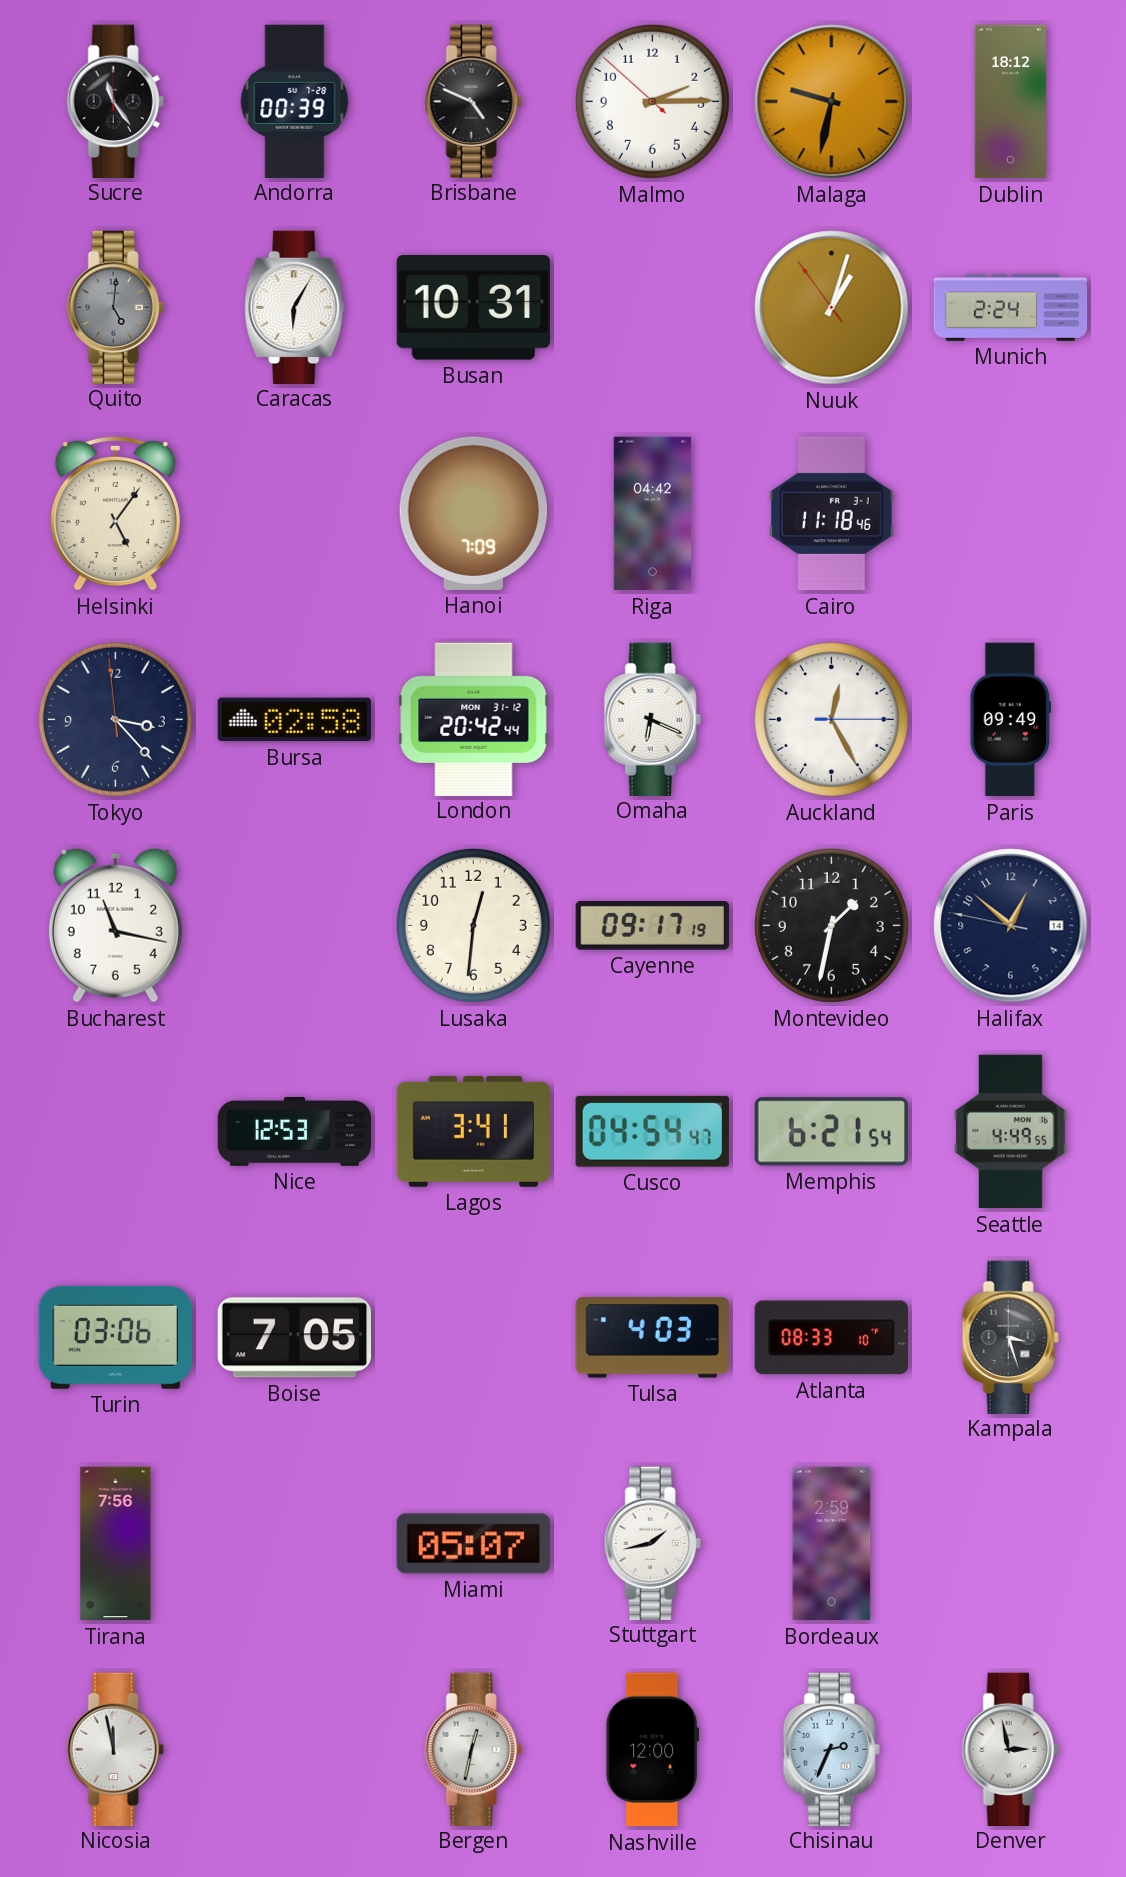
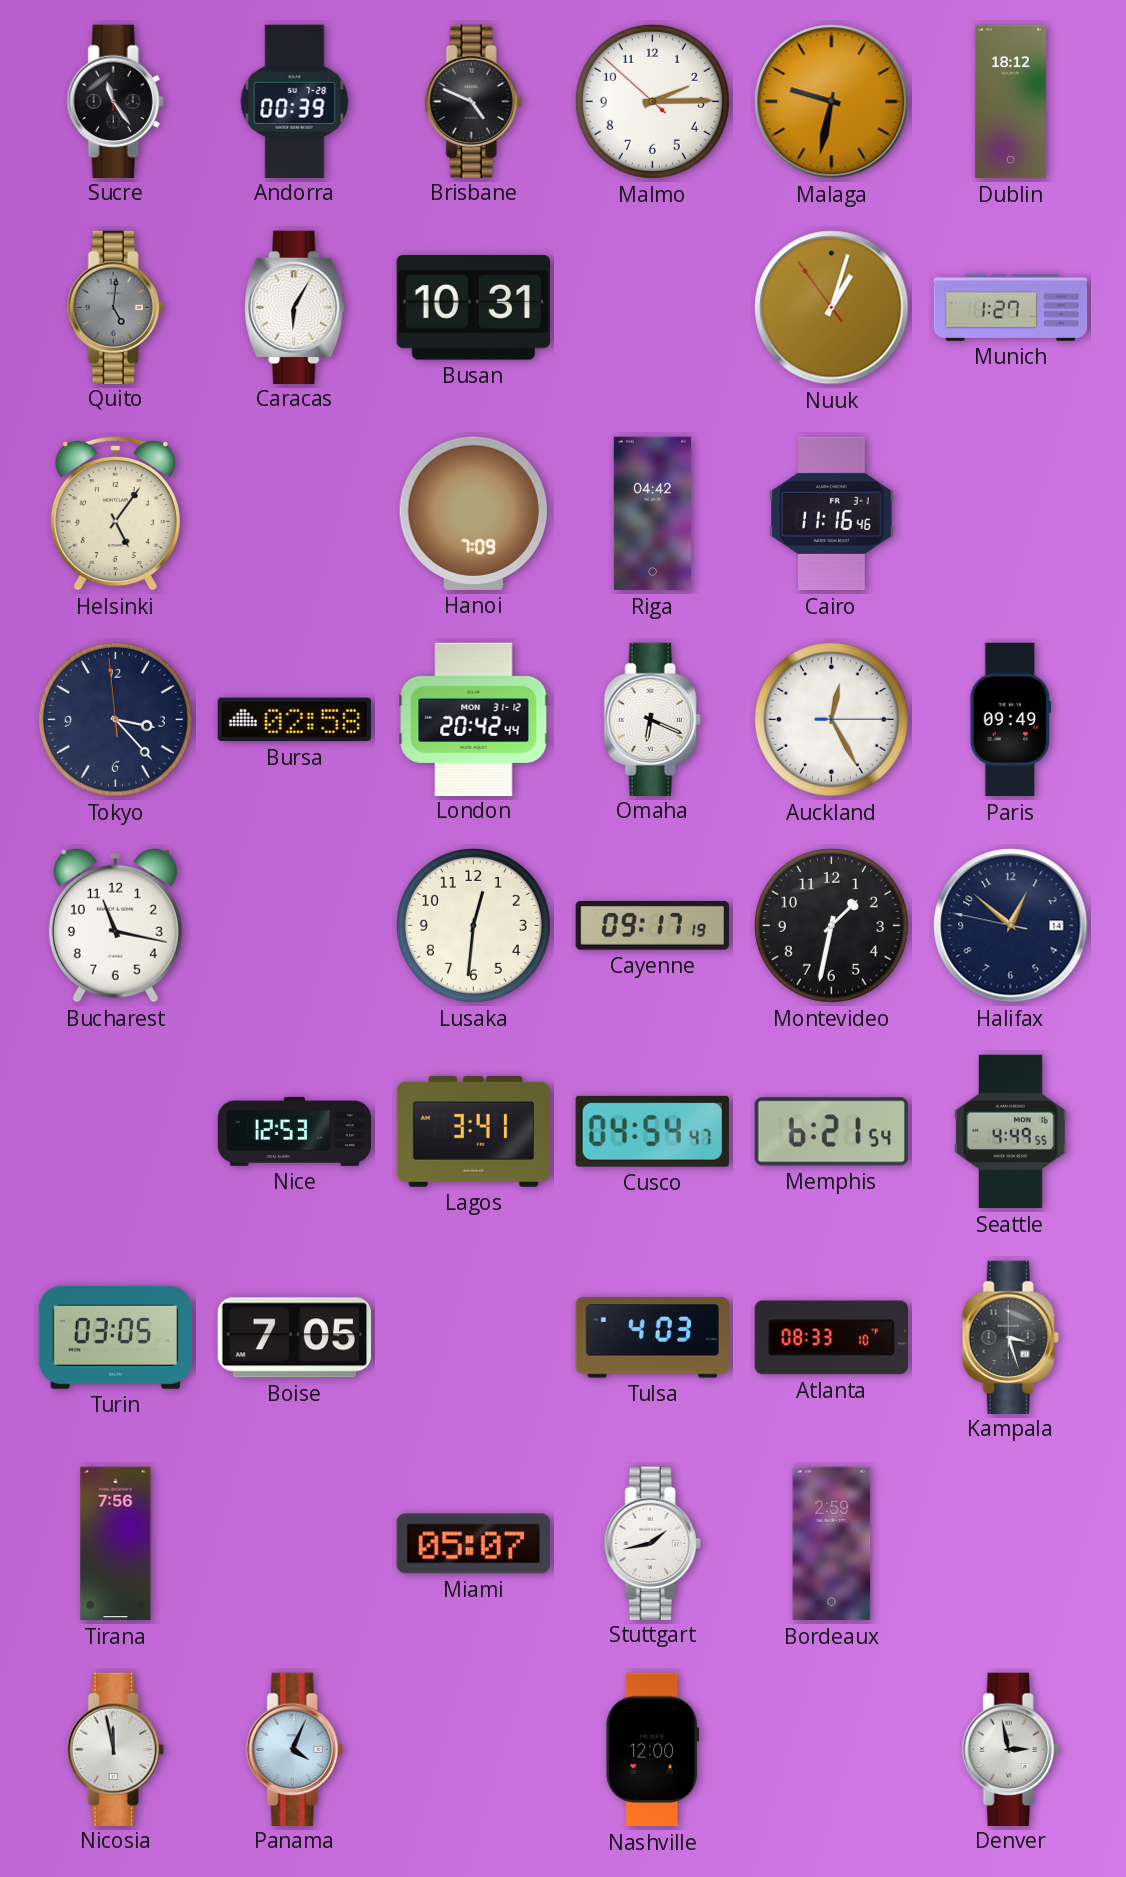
Munich: 2:24 -> 1:27
Cairo: 11:18 -> 11:16
Turin: 03:06 -> 03:05
Panama: none -> 4:04
Bergen: 12:32 -> none
Chisinau: 2:34 -> none
